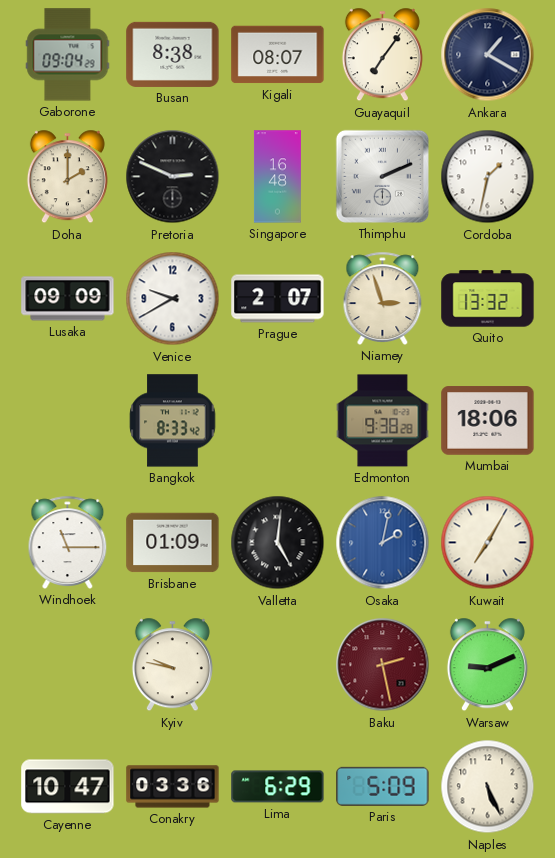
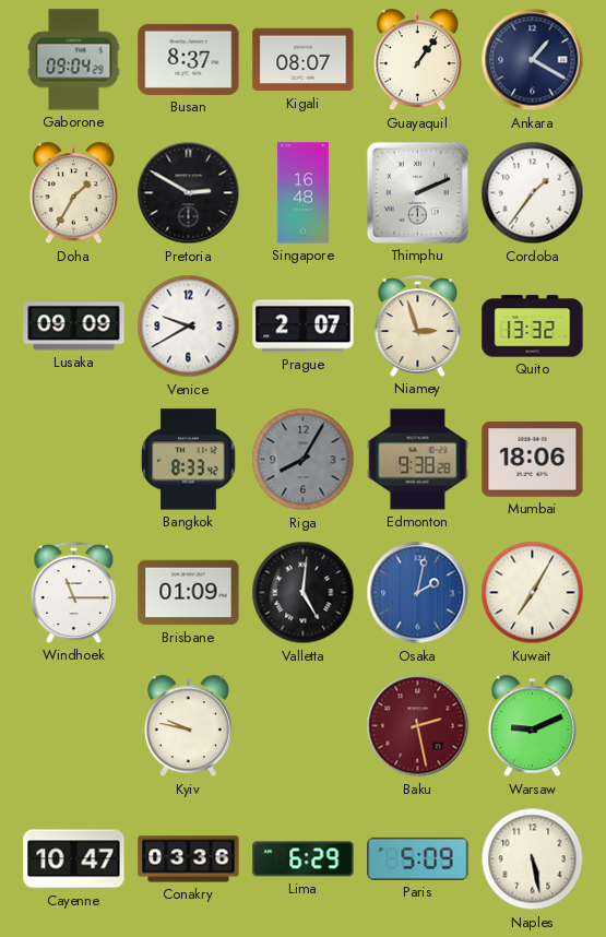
Busan: 8:38 -> 8:37
Guayaquil: 7:06 -> 1:06
Doha: 2:00 -> 1:35
Pretoria: 2:49 -> 2:50
Cordoba: 1:32 -> 1:36
Riga: none -> 8:05
Naples: 5:26 -> 5:28
